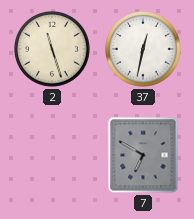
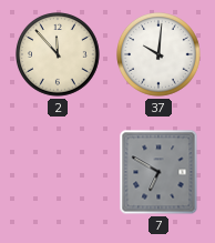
2: 11:27 -> 11:53
37: 12:32 -> 10:01
